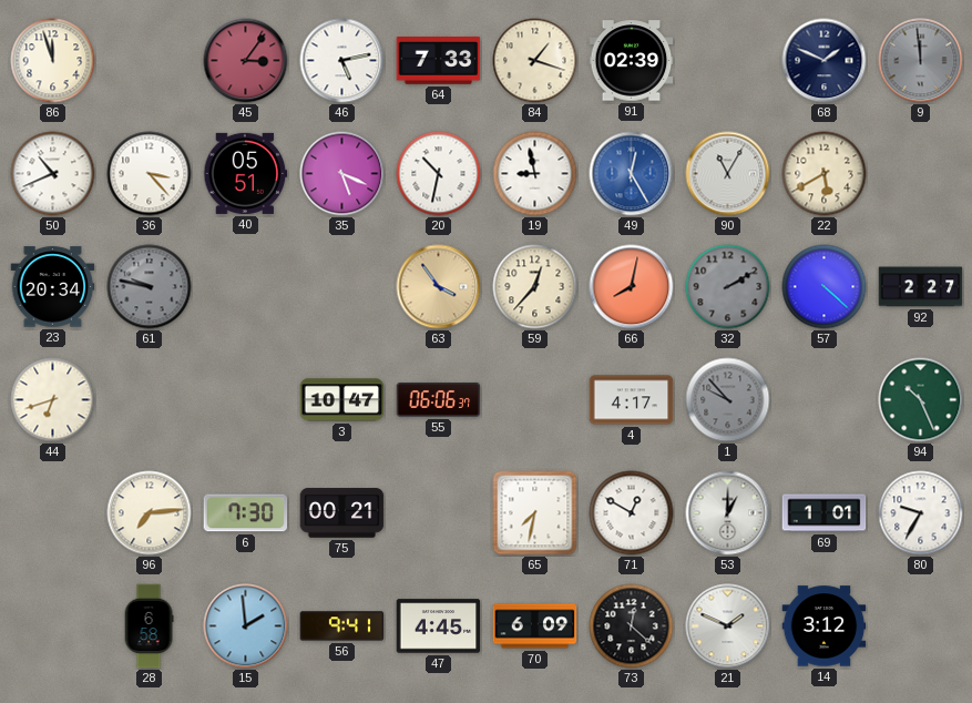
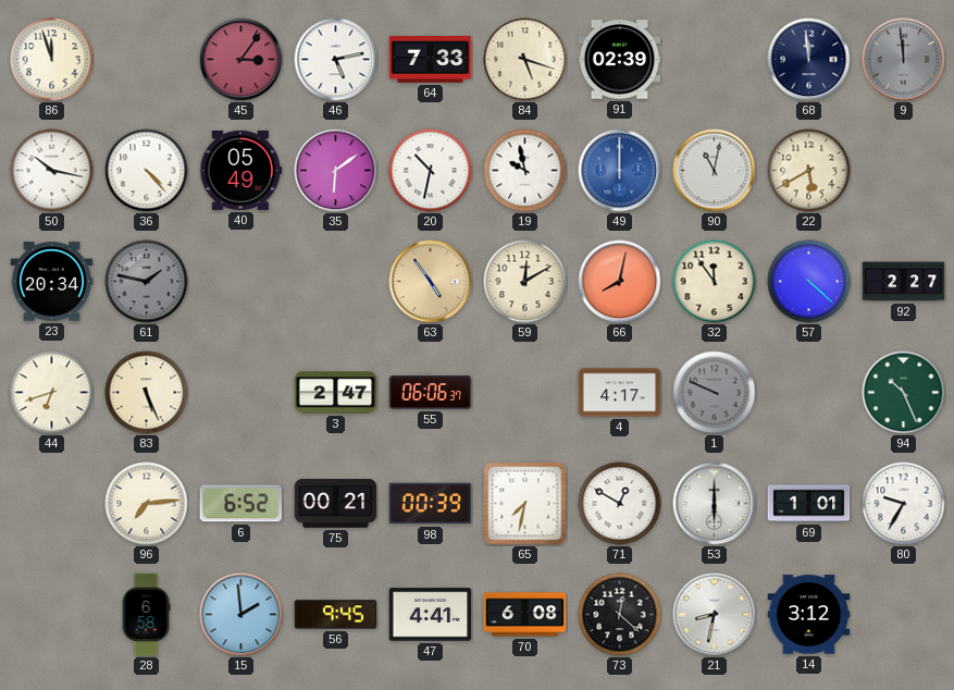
84: 1:18 -> 5:18
68: 1:49 -> 11:59
50: 10:41 -> 10:17
36: 3:23 -> 4:23
40: 05:51 -> 05:49
35: 5:19 -> 6:09
19: 8:58 -> 9:58
49: 12:25 -> 12:00
90: 11:05 -> 11:02
61: 9:47 -> 1:47
63: 3:54 -> 4:54
59: 12:37 -> 12:10
32: 2:10 -> 11:54
32 dial: grey -> cream
83: none -> 5:26
3: 10:47 -> 2:47
1: 9:53 -> 9:49
6: 7:30 -> 6:52
98: none -> 00:39
53: 1:00 -> 6:00
56: 9:41 -> 9:45
47: 4:45 -> 4:41
70: 6:09 -> 6:08
21: 1:49 -> 8:32
